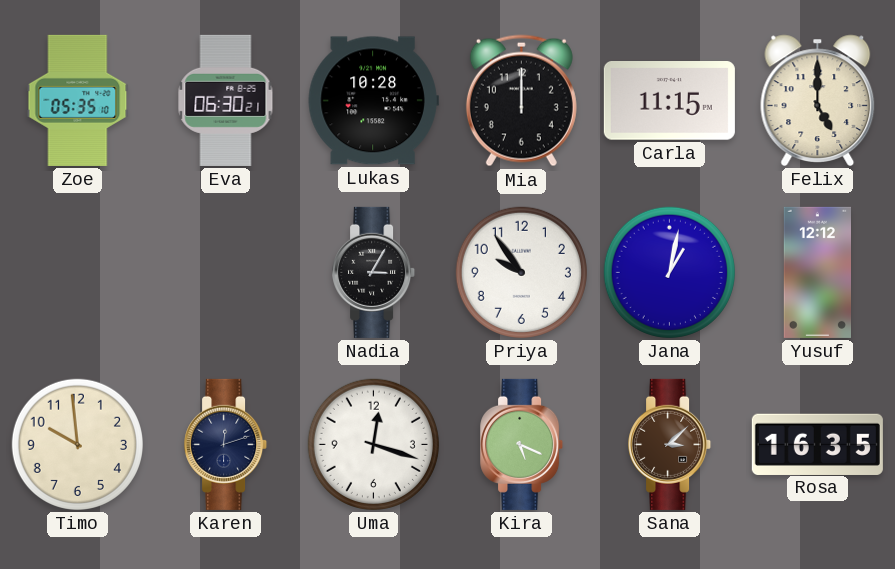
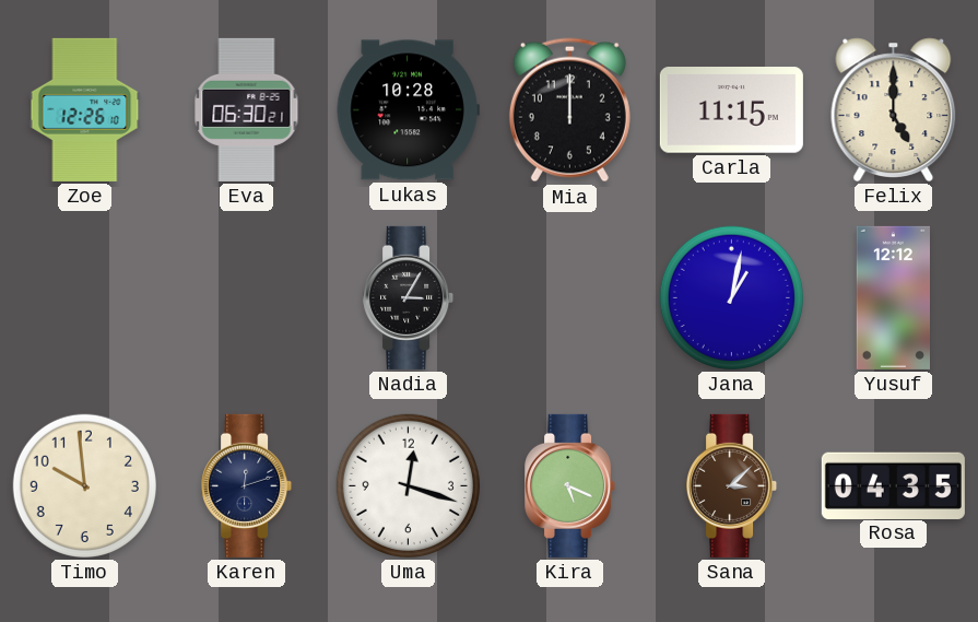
Zoe: 05:35 -> 12:26
Priya: 9:54 -> none
Rosa: 16:35 -> 04:35
